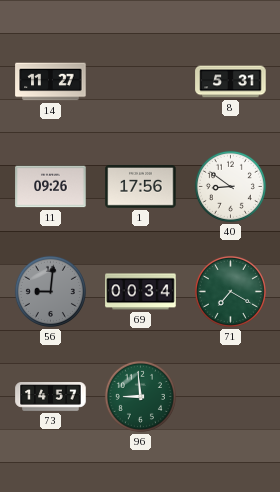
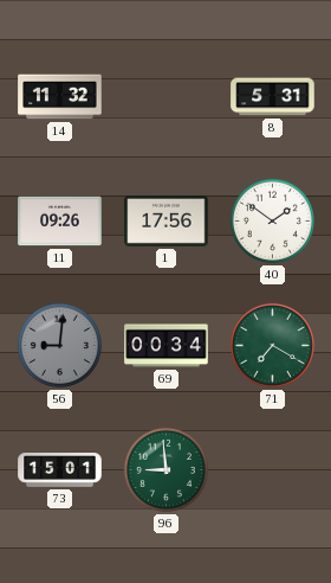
14: 11:27 -> 11:32
40: 8:51 -> 1:51
73: 14:57 -> 15:01
